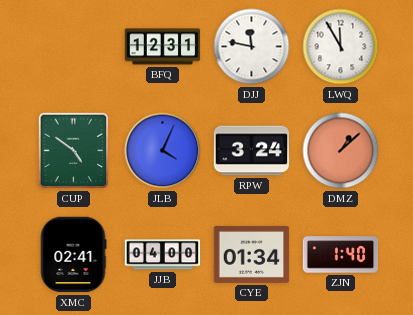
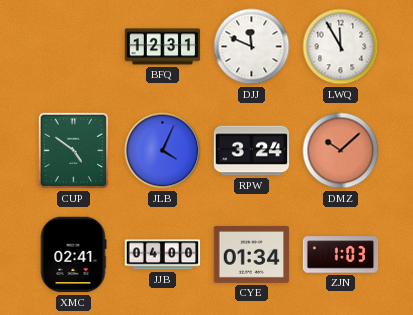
DJJ: 11:47 -> 11:49
DMZ: 1:08 -> 10:08
ZJN: 1:40 -> 1:03
